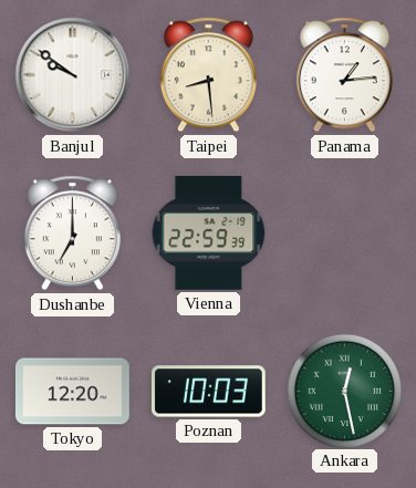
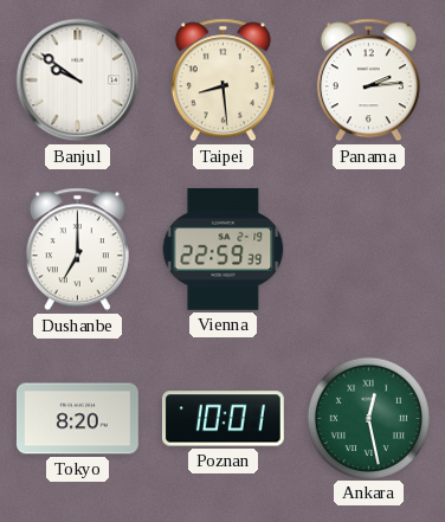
Panama: 1:14 -> 2:14
Tokyo: 12:20 -> 8:20
Poznan: 10:03 -> 10:01
